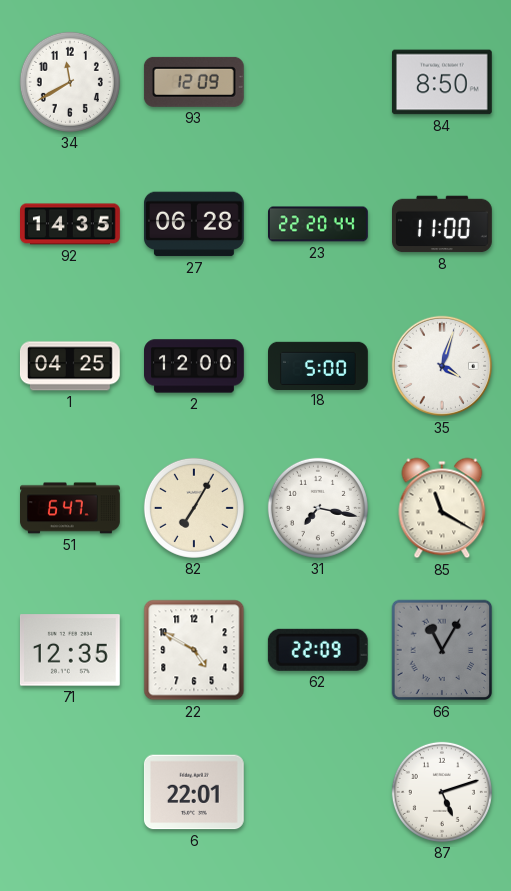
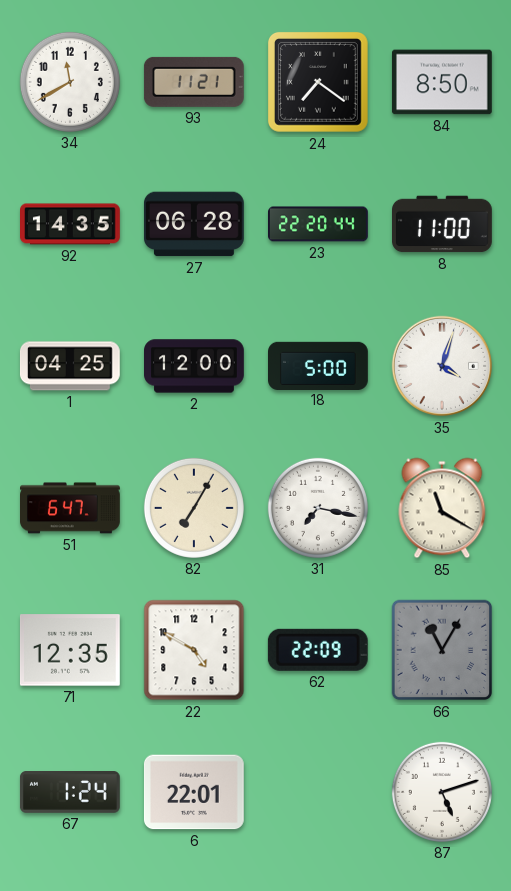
93: 12:09 -> 11:21
24: none -> 7:21
67: none -> 1:24
